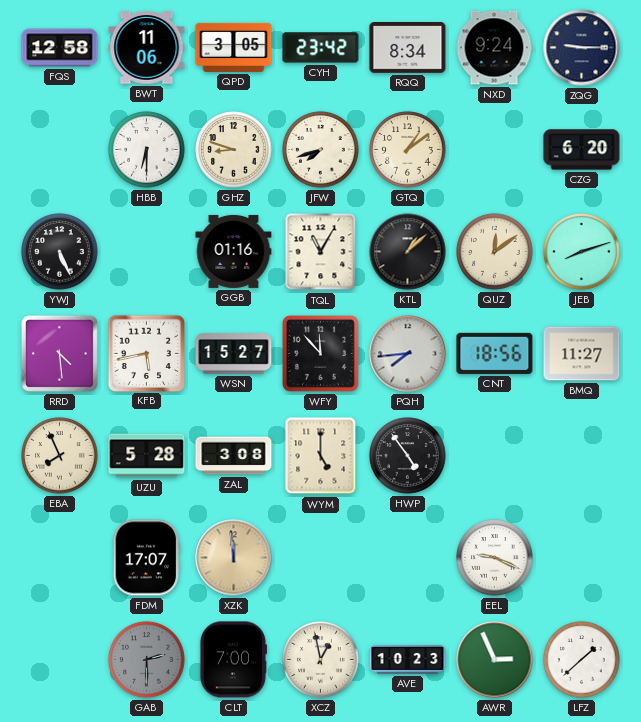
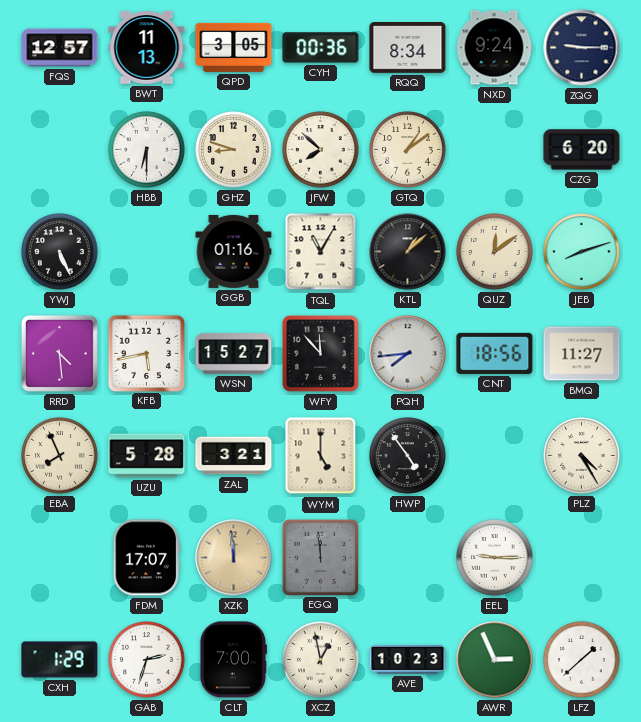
FQS: 12:58 -> 12:57
BWT: 11:06 -> 11:13
CYH: 23:42 -> 00:36
JFW: 7:42 -> 7:52
ZAL: 3:08 -> 3:21
PLZ: none -> 4:25
EGQ: none -> 11:59
EEL: 9:19 -> 9:15
CXH: none -> 1:29
GAB: 2:30 -> 2:33
GAB dial: grey -> white
